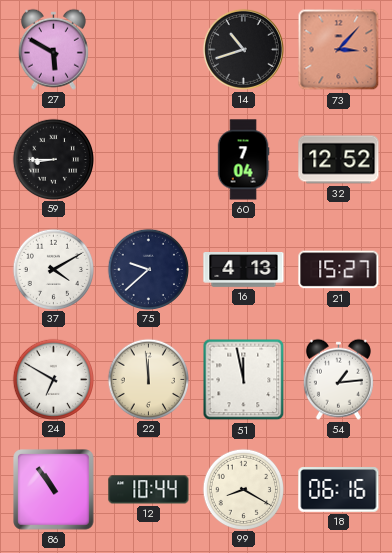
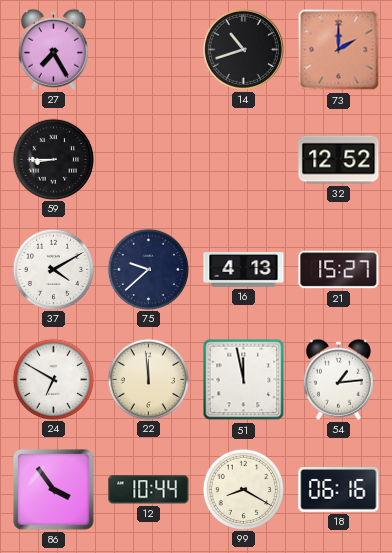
27: 5:50 -> 7:25
73: 3:07 -> 2:00
60: 7:04 -> none
86: 10:54 -> 3:54
